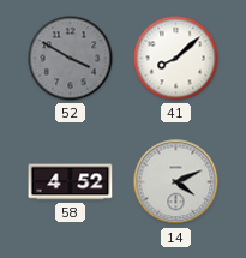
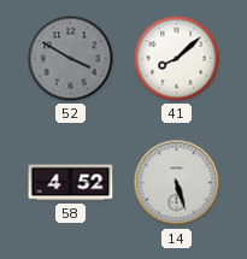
14: 4:11 -> 5:27
